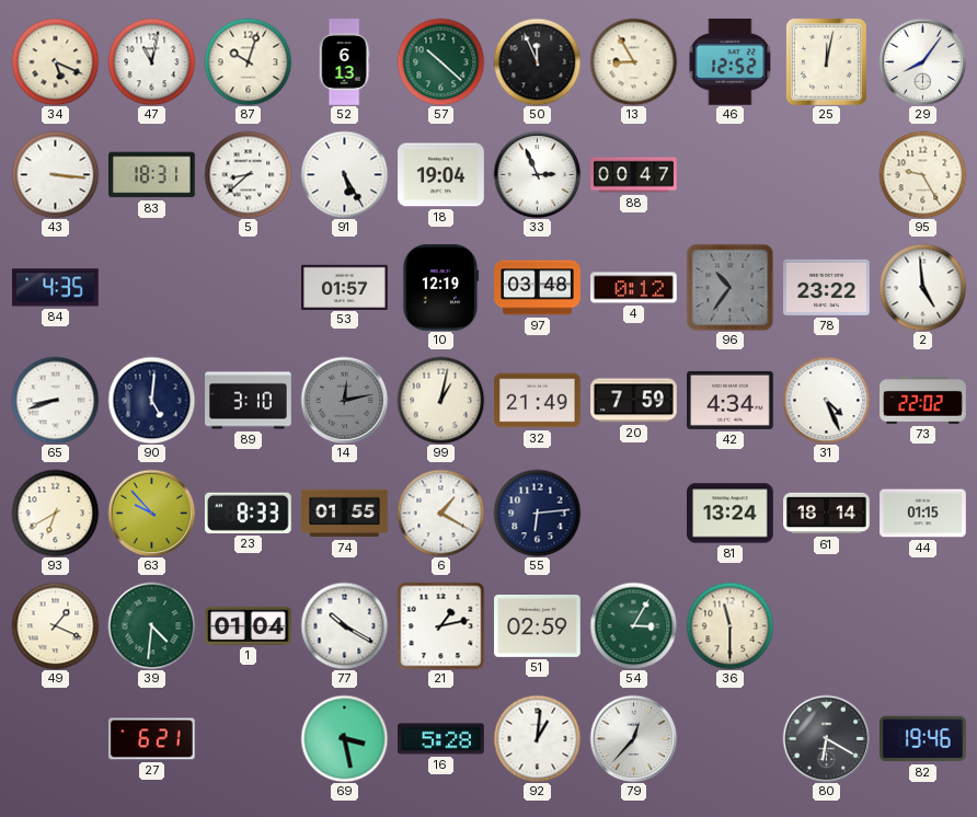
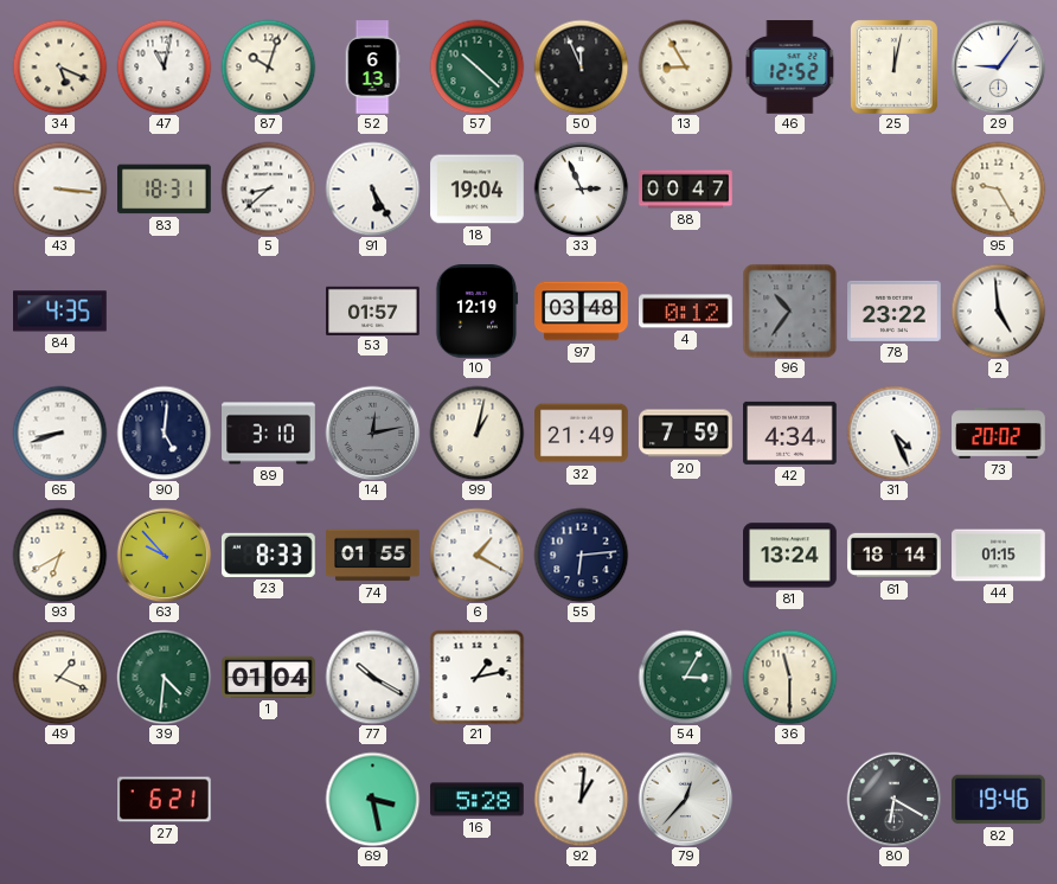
29: 8:06 -> 9:06
73: 22:02 -> 20:02
51: 02:59 -> none
